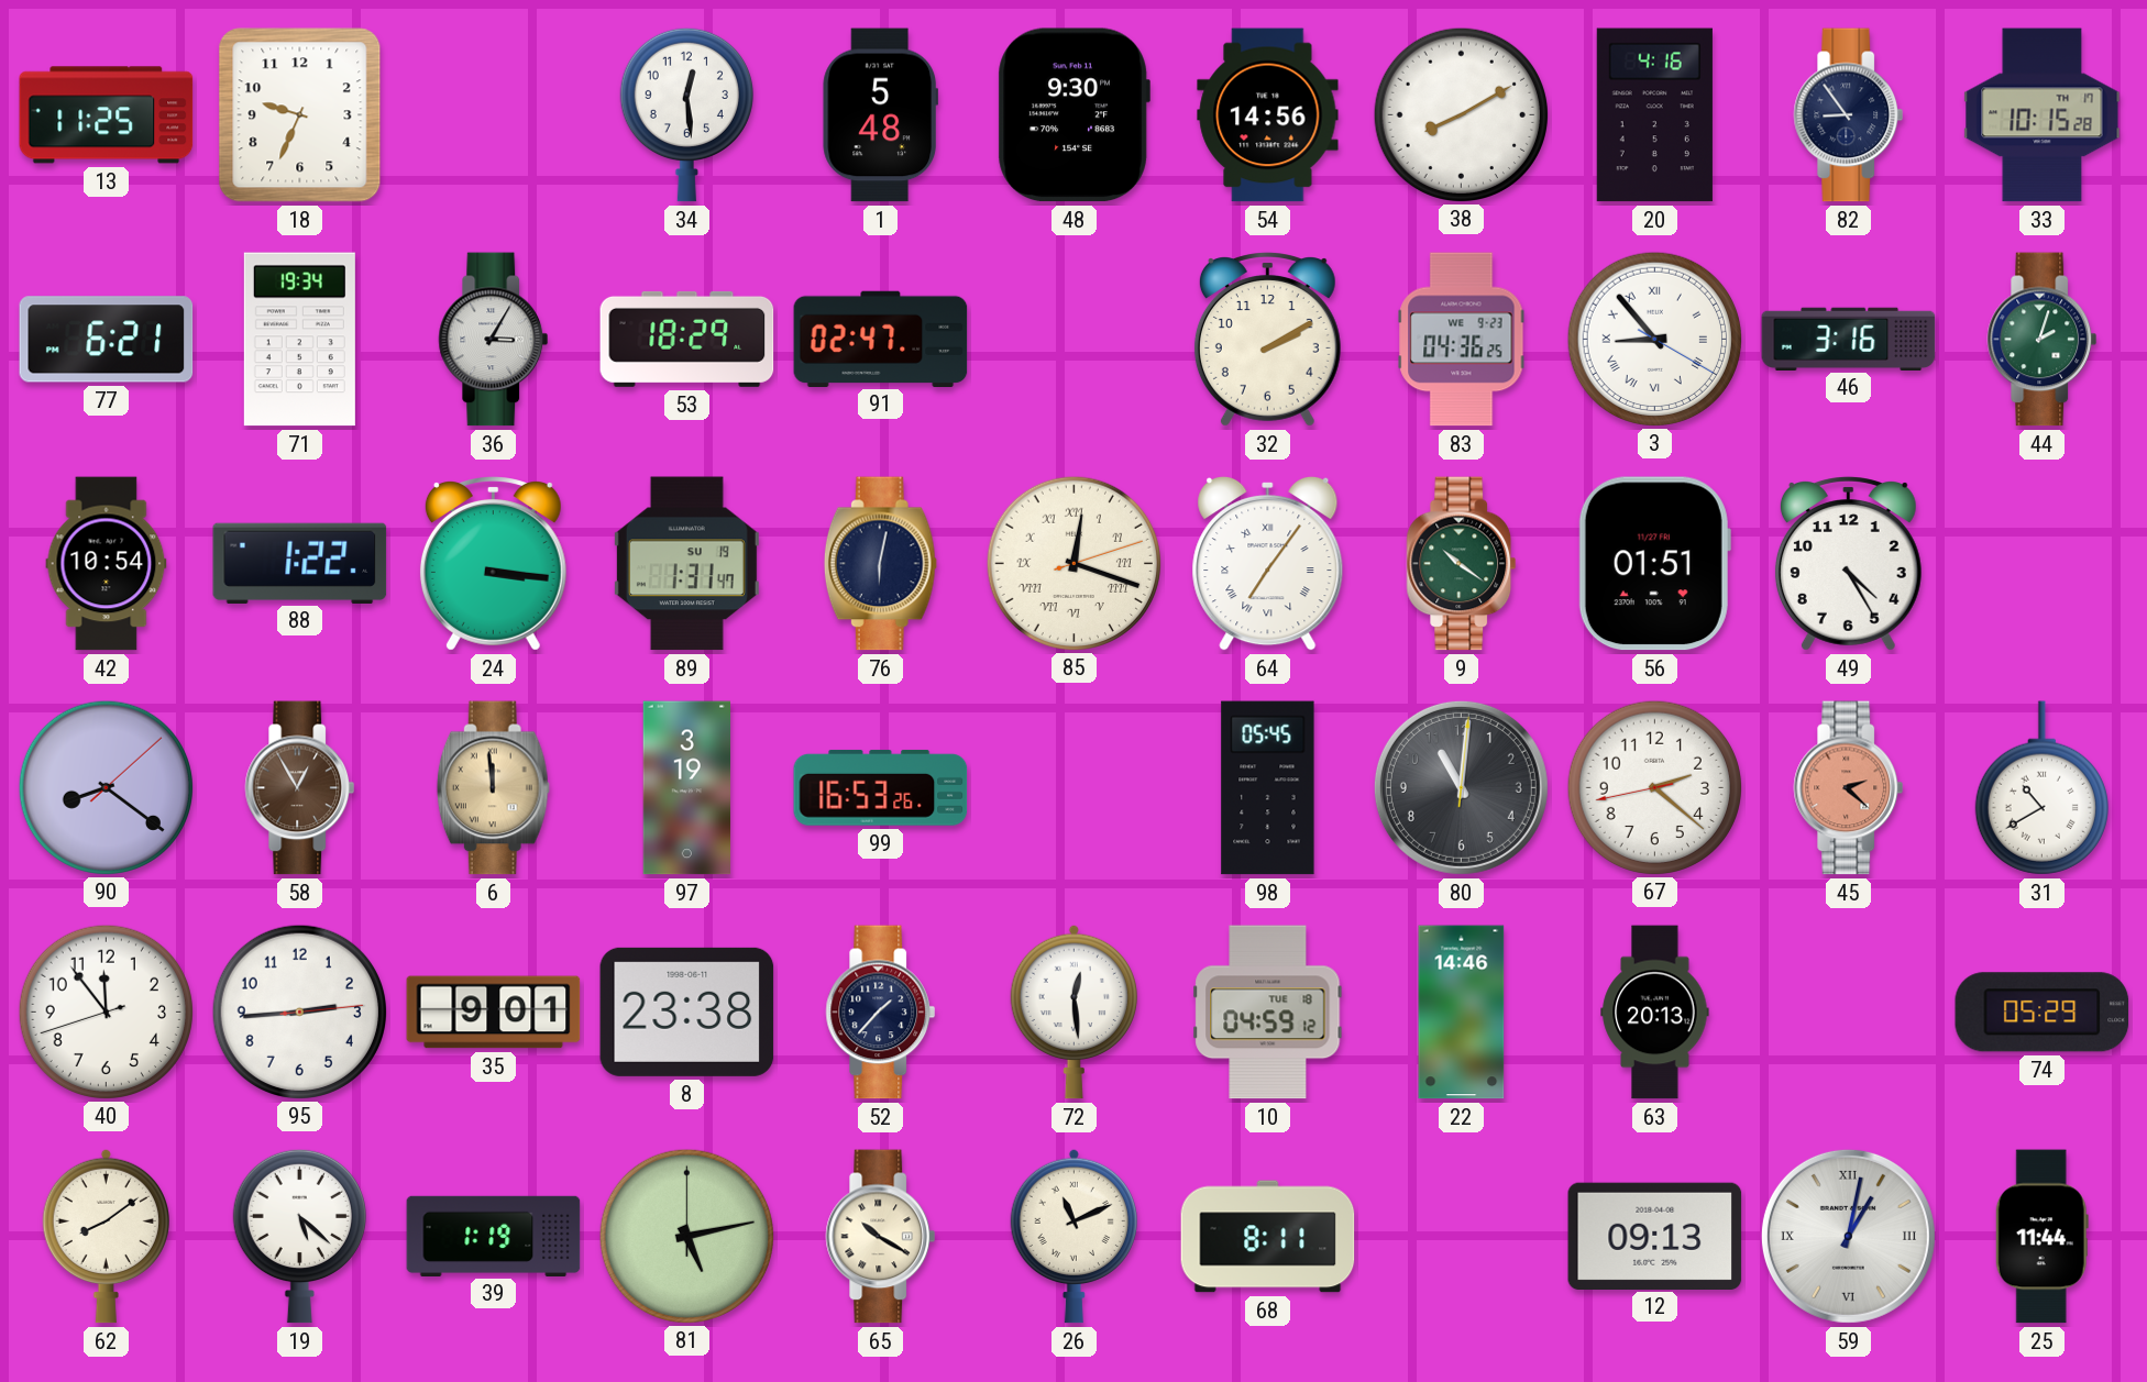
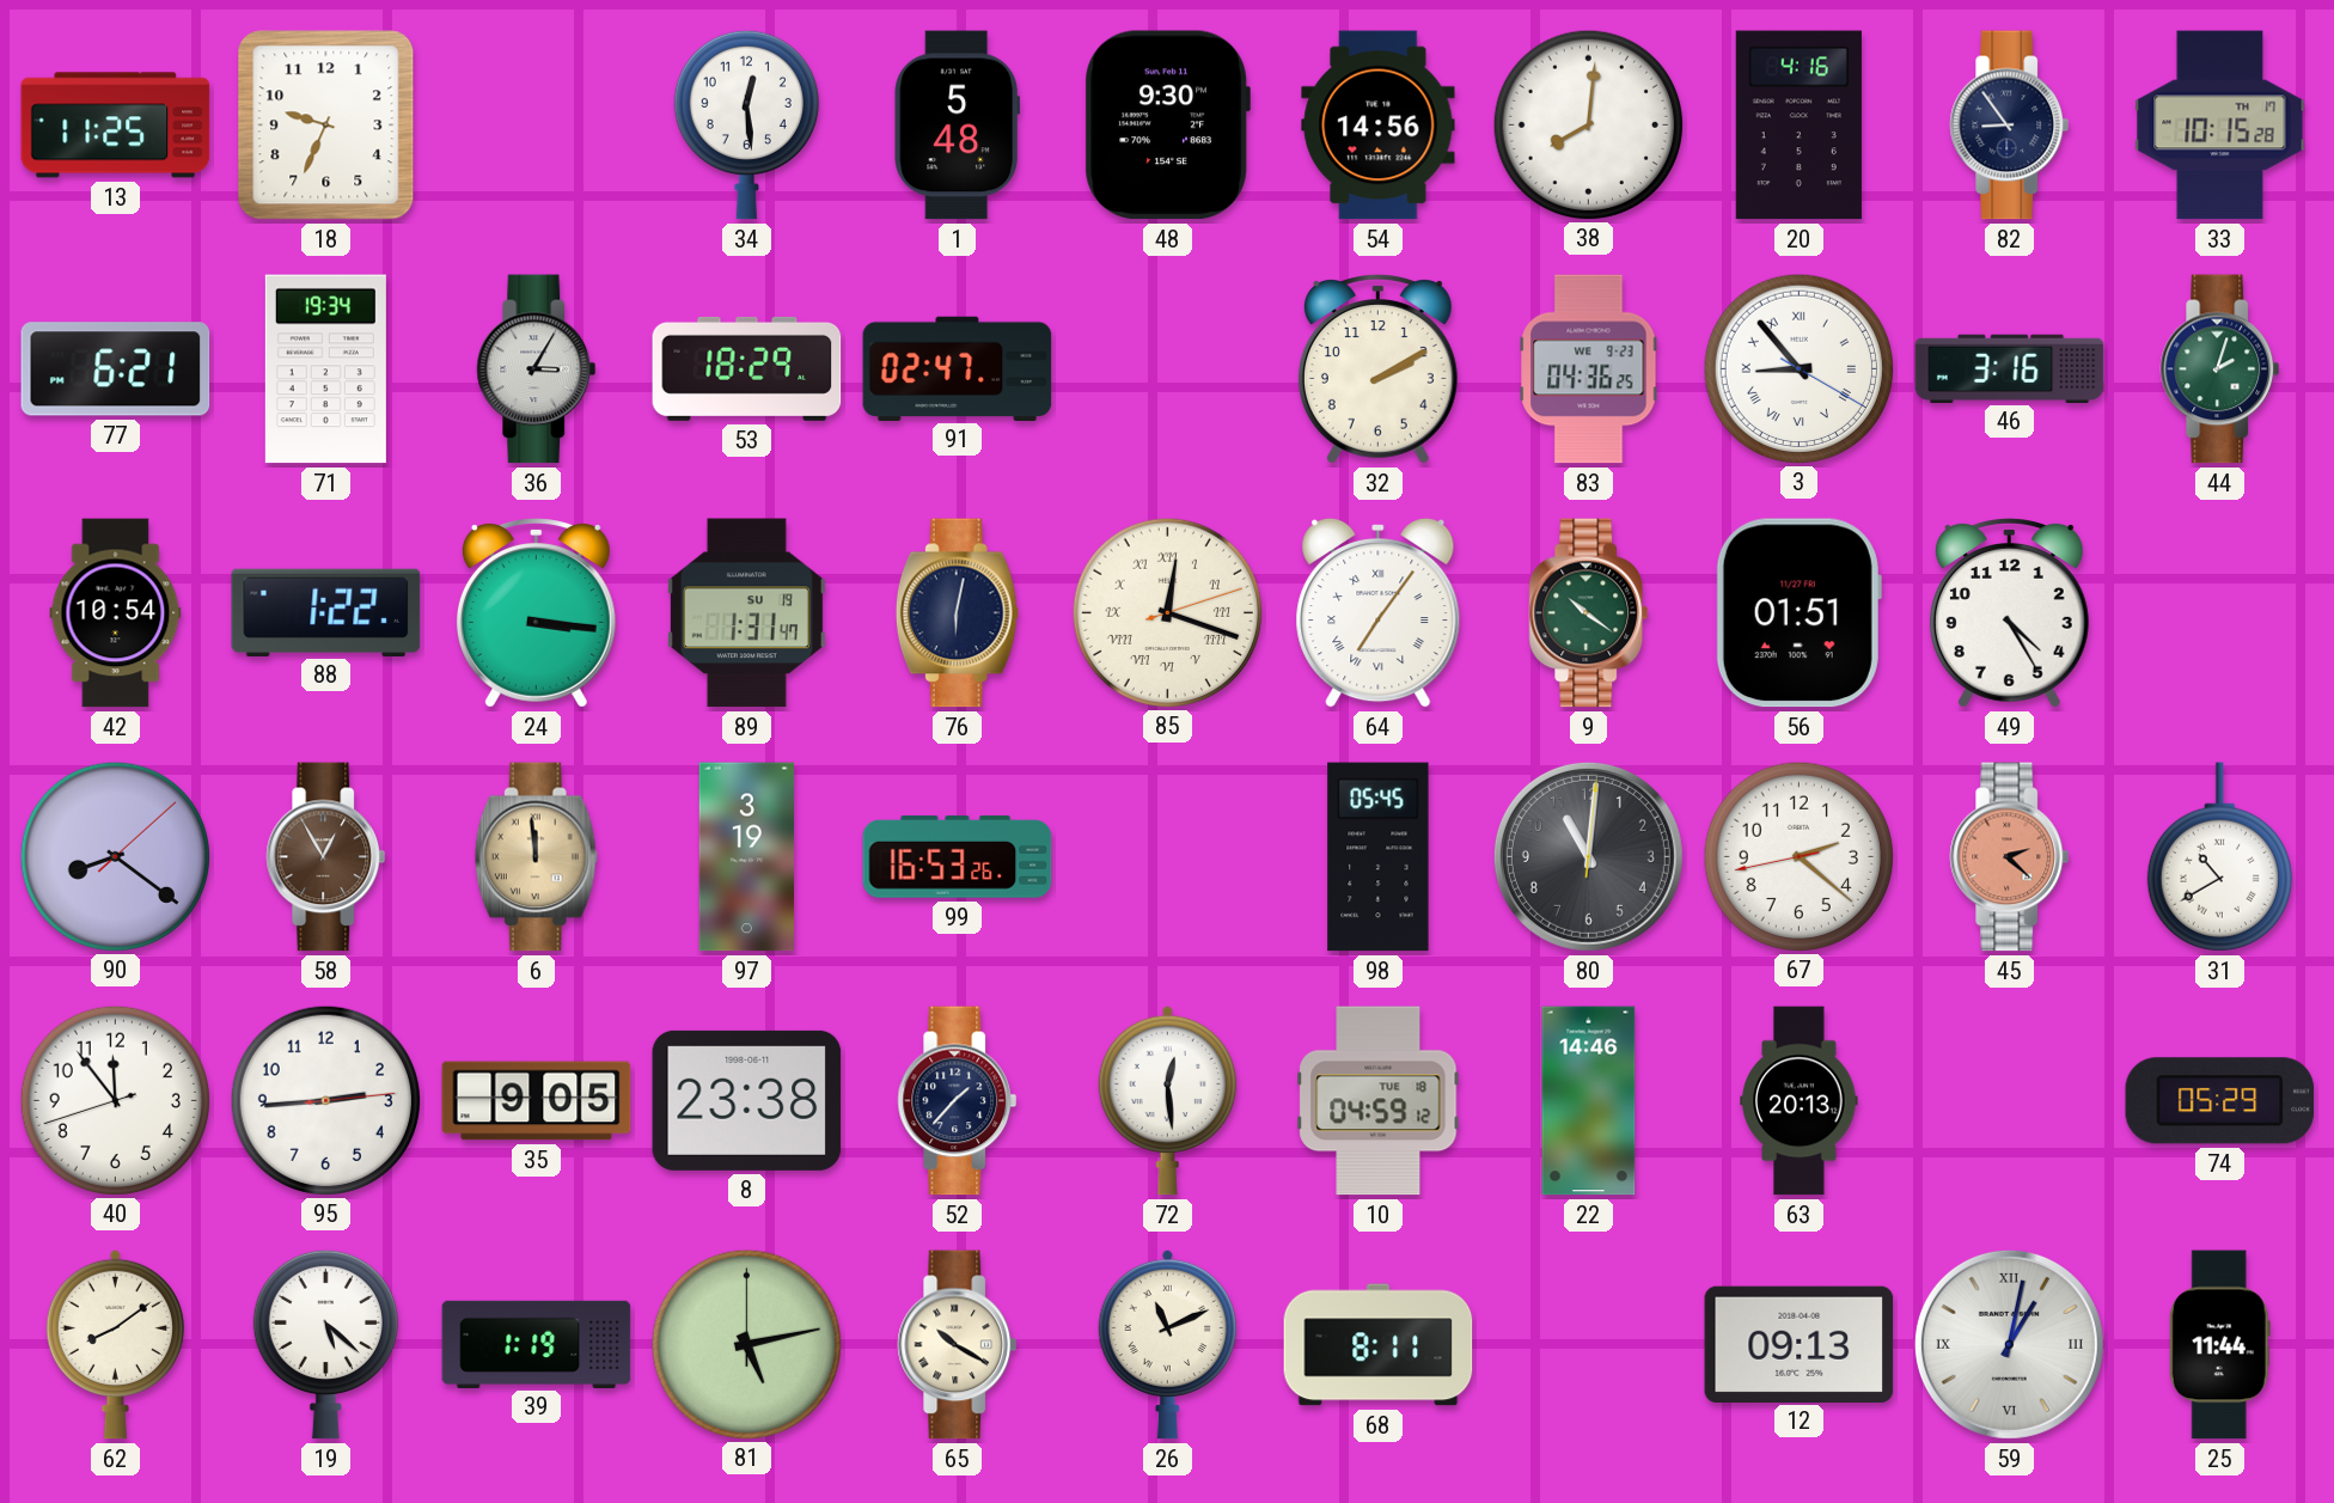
38: 8:10 -> 8:01
35: 9:01 -> 9:05
